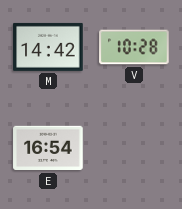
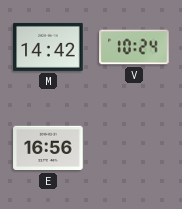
V: 10:28 -> 10:24
E: 16:54 -> 16:56
